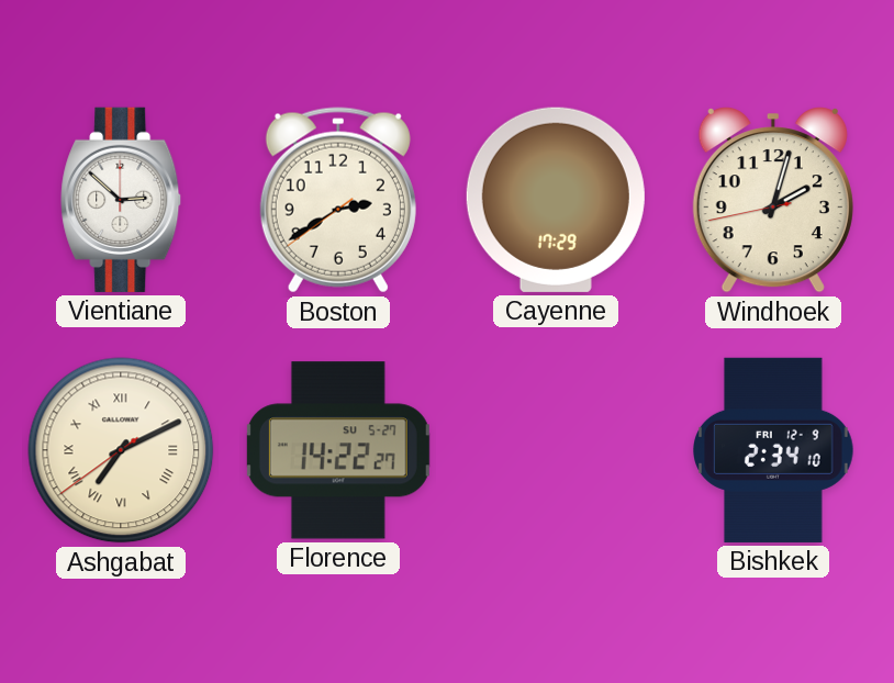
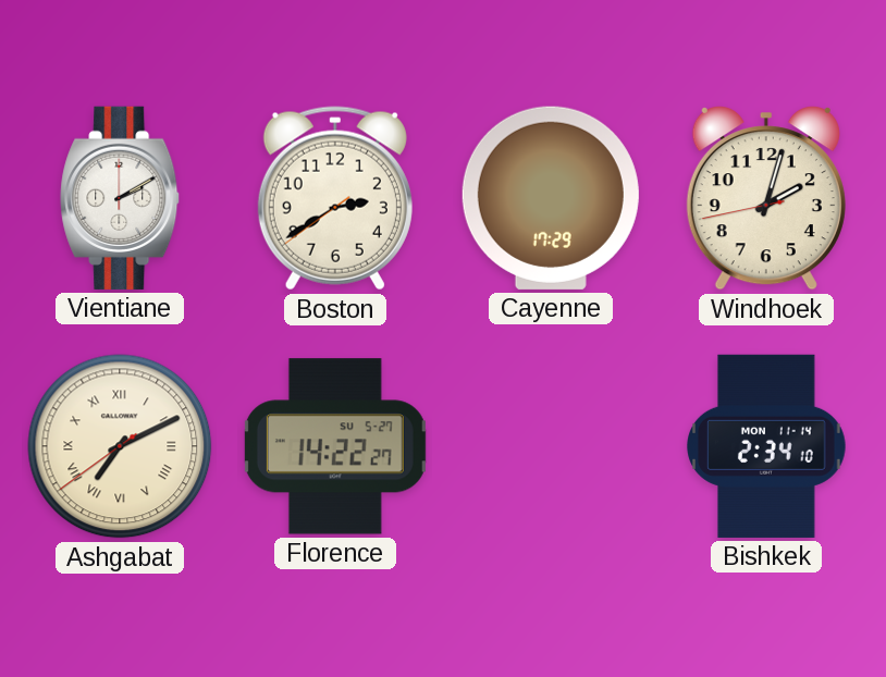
Vientiane: 2:52 -> 2:10
Bishkek date: FRI 12-9 -> MON 11-14
